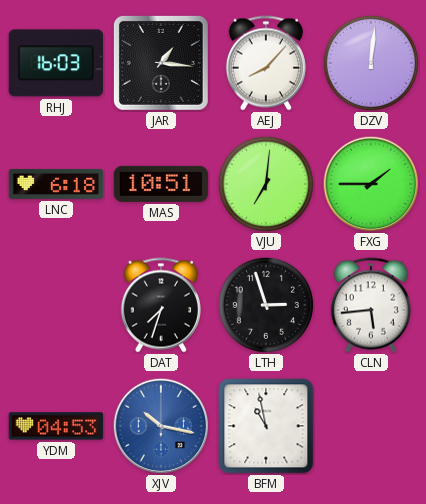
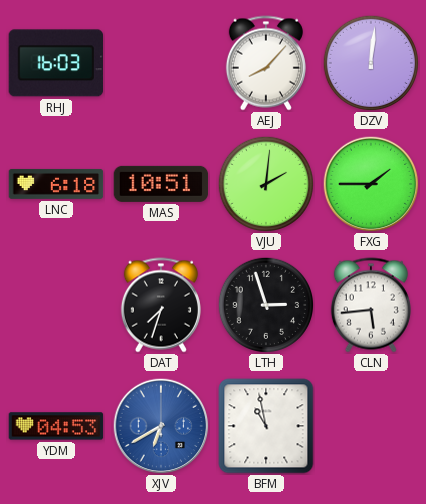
JAR: 1:16 -> none
VJU: 7:01 -> 2:01
XJV: 10:17 -> 6:40
